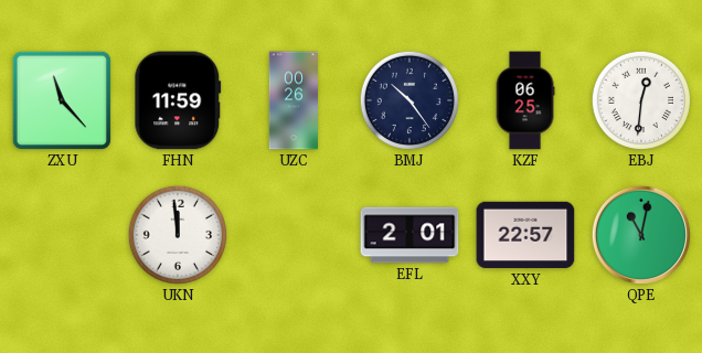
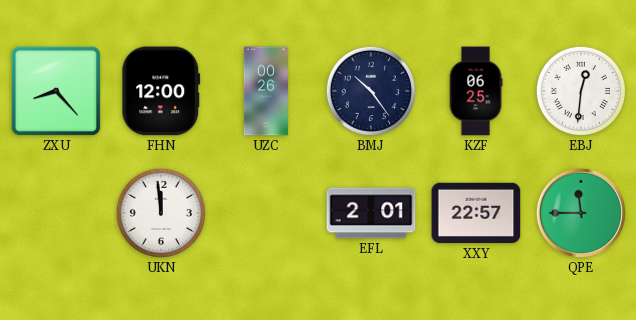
ZXU: 11:23 -> 8:23
FHN: 11:59 -> 12:00
QPE: 11:02 -> 11:45
